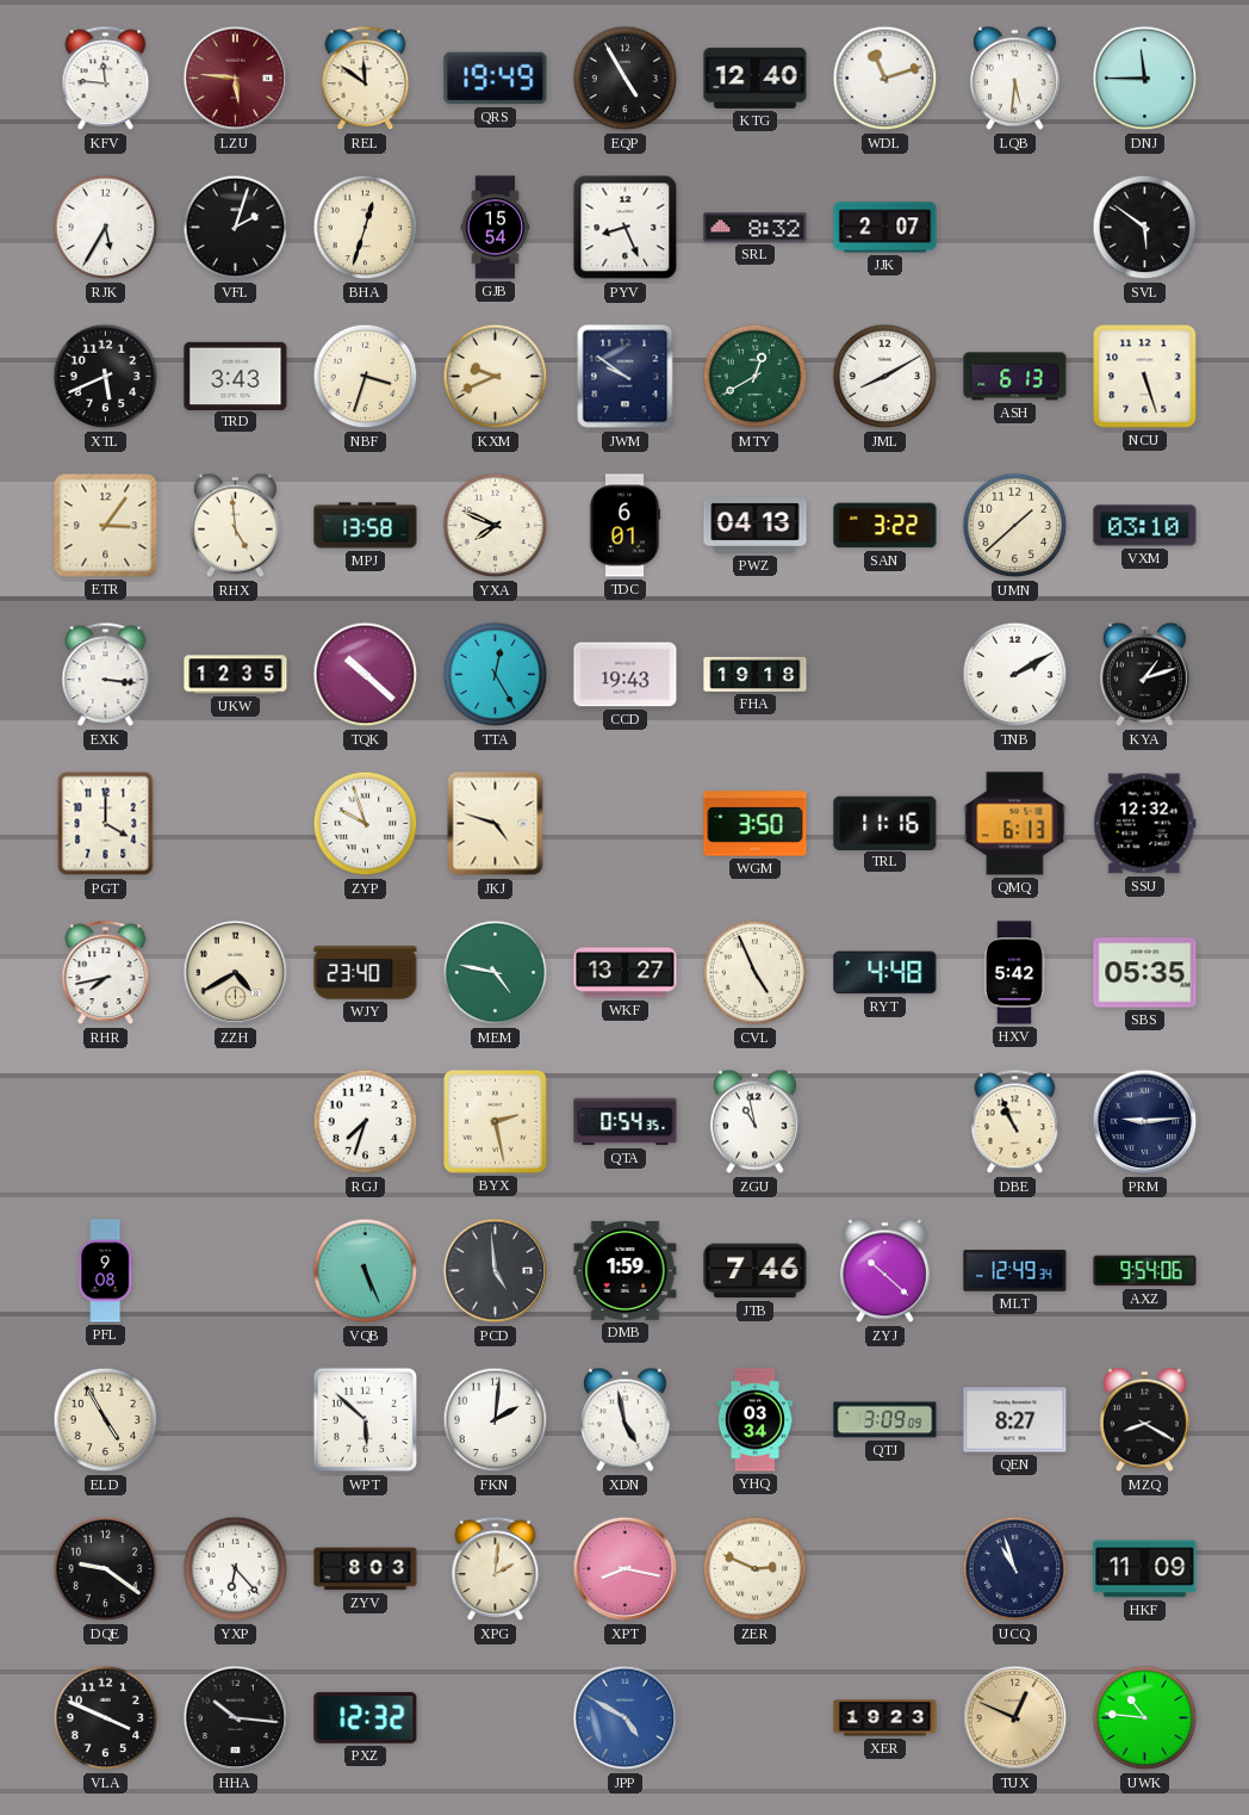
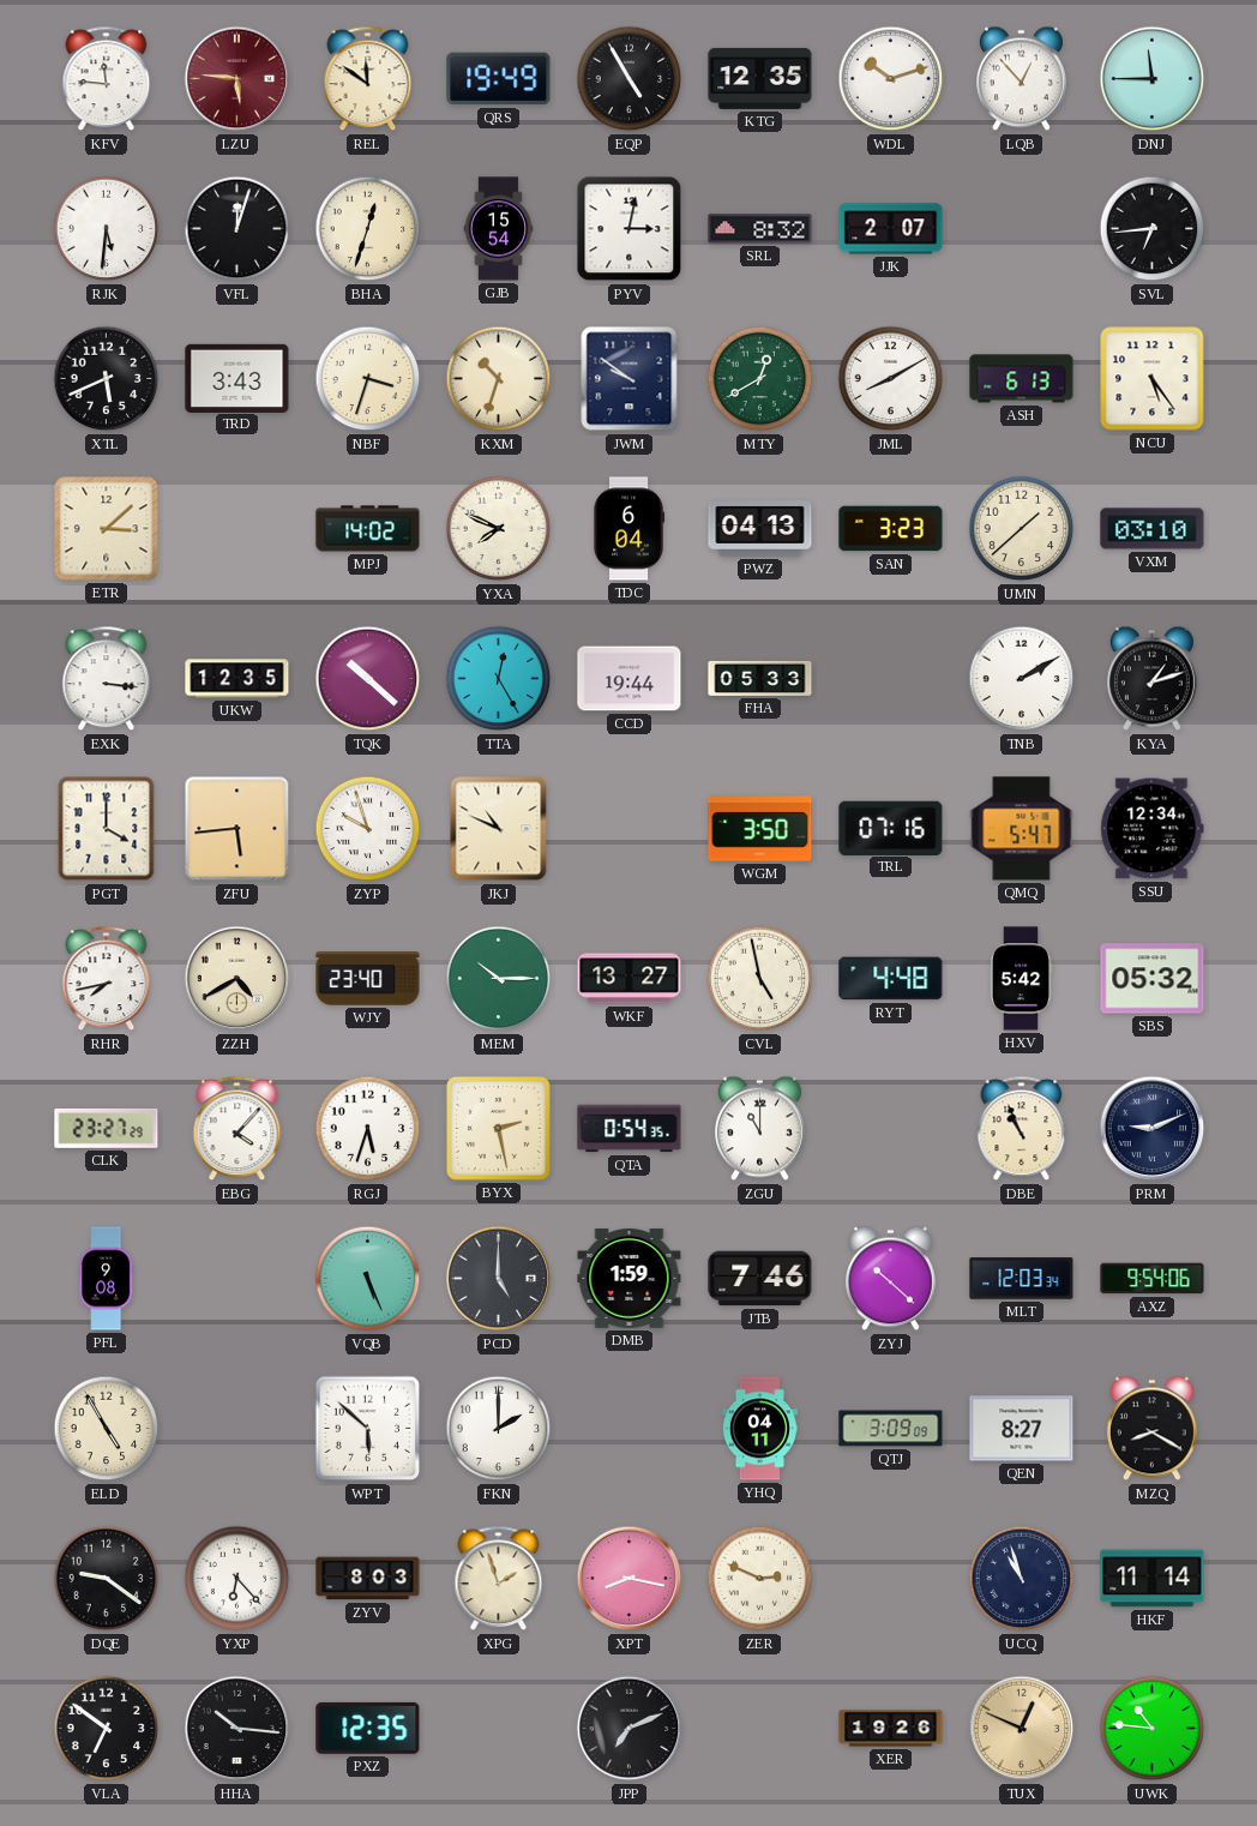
KTG: 12:40 -> 12:35
WDL: 11:12 -> 10:12
LQB: 5:31 -> 12:53
RJK: 5:35 -> 5:31
VFL: 2:03 -> 12:03
PYV: 8:26 -> 3:02
SVL: 5:51 -> 6:44
KXM: 9:41 -> 10:33
NCU: 5:27 -> 5:24
ETR: 3:06 -> 3:08
RHX: 4:59 -> none
MPJ: 13:58 -> 14:02
TDC: 6:01 -> 6:04
SAN: 3:22 -> 3:23
CCD: 19:43 -> 19:44
FHA: 19:18 -> 05:33
ZFU: none -> 5:44
JKJ: 4:48 -> 10:49
TRL: 11:16 -> 07:16
QMQ: 6:13 -> 5:47
SSU: 12:32 -> 12:34
MEM: 4:47 -> 10:15
CVL: 4:56 -> 4:58
SBS: 05:35 -> 05:32
CLK: none -> 23:27
EBG: none -> 4:07
RGJ: 7:33 -> 5:33
ZGU: 10:58 -> 11:00
PRM: 9:14 -> 9:11
PCD: 4:59 -> 5:00
MLT: 12:49 -> 12:03
FKN: 2:01 -> 2:00
XDN: 4:58 -> none
YHQ: 03:34 -> 04:11
XPG: 2:01 -> 1:57
HKF: 11:09 -> 11:14
VLA: 3:49 -> 6:51
PXZ: 12:32 -> 12:35
JPP: 4:50 -> 7:11
JPP dial: blue -> black
XER: 19:23 -> 19:26
